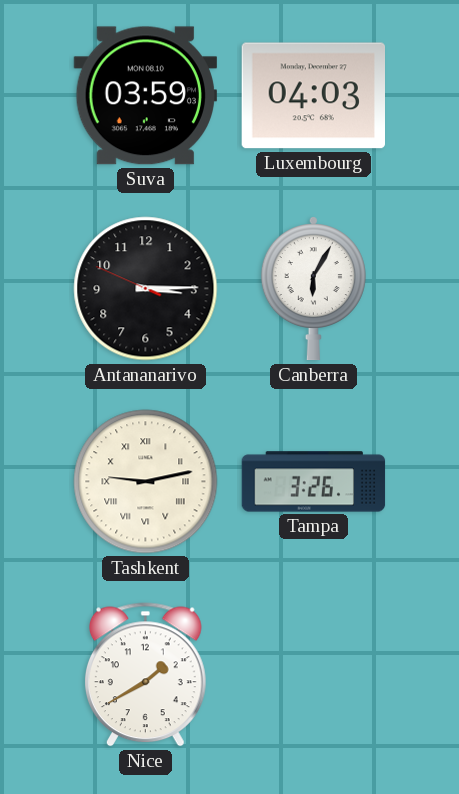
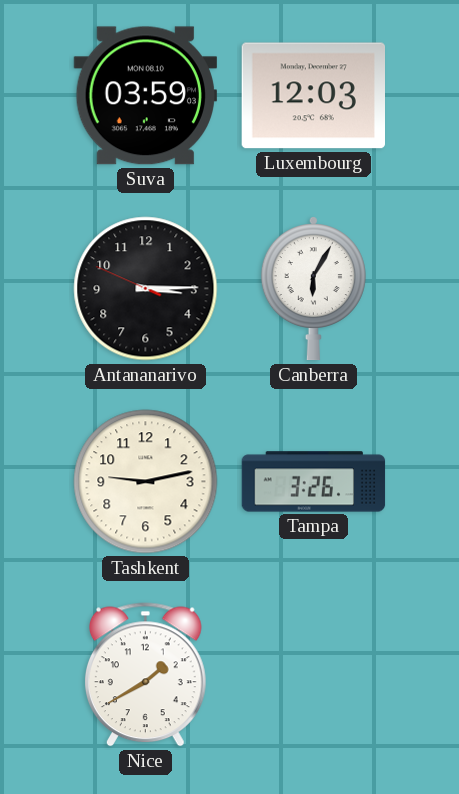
Luxembourg: 04:03 -> 12:03
Tashkent numerals: Roman -> Arabic
